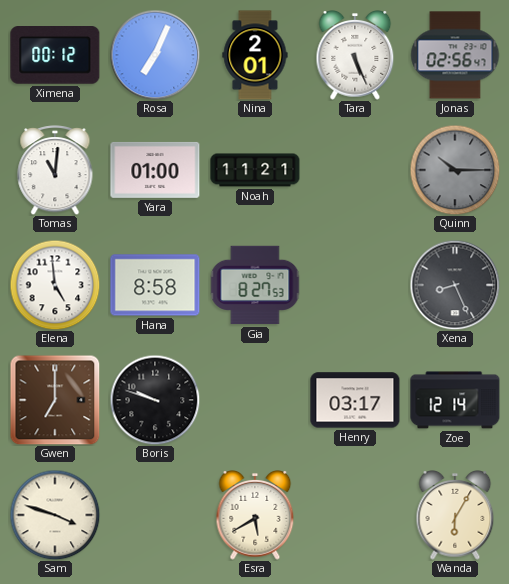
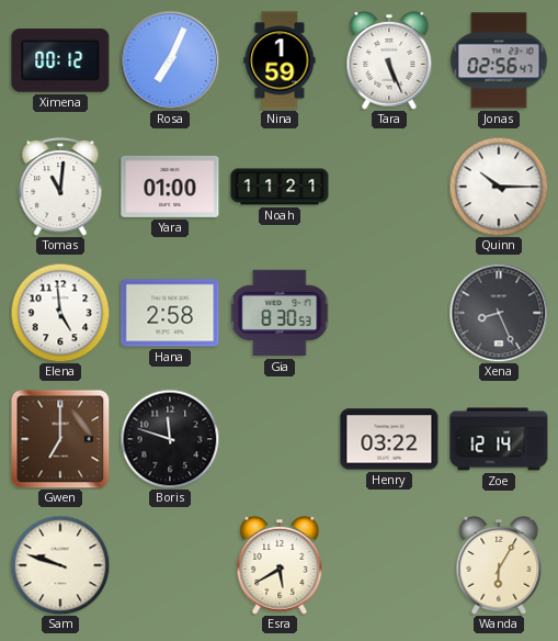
Nina: 2:01 -> 1:59
Quinn dial: grey -> white
Hana: 8:58 -> 2:58
Gia: 8:27 -> 8:30
Boris: 9:48 -> 11:48
Henry: 03:17 -> 03:22
Sam: 3:48 -> 9:48
